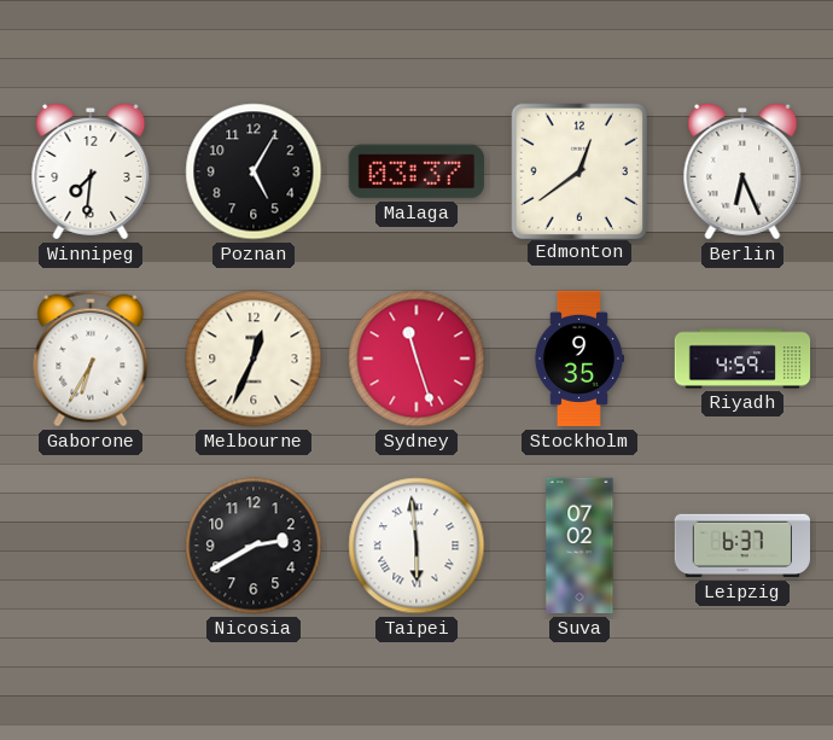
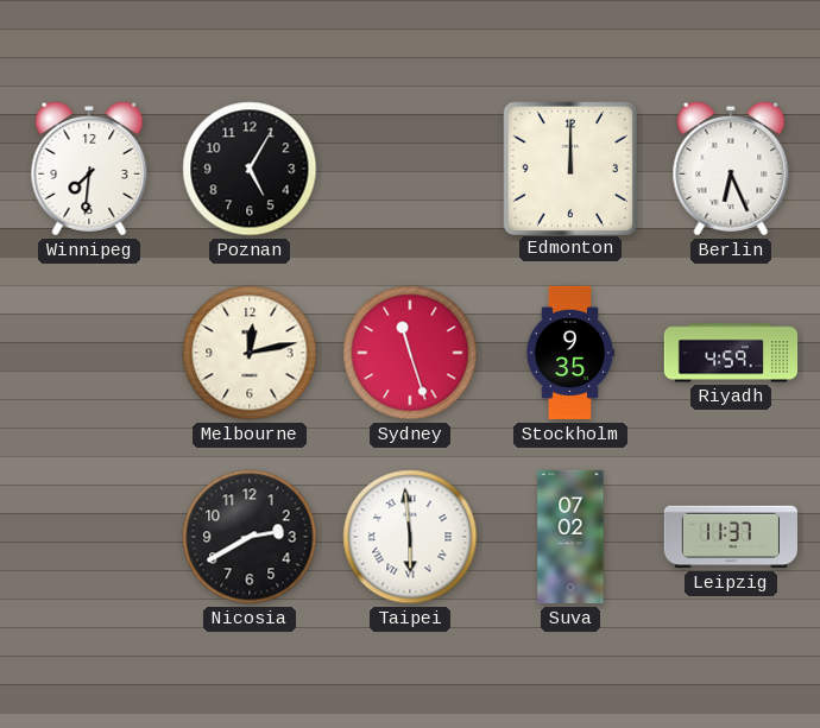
Malaga: 03:37 -> none
Edmonton: 12:39 -> 12:00
Gaborone: 6:35 -> none
Melbourne: 12:34 -> 12:13
Leipzig: 6:37 -> 11:37
